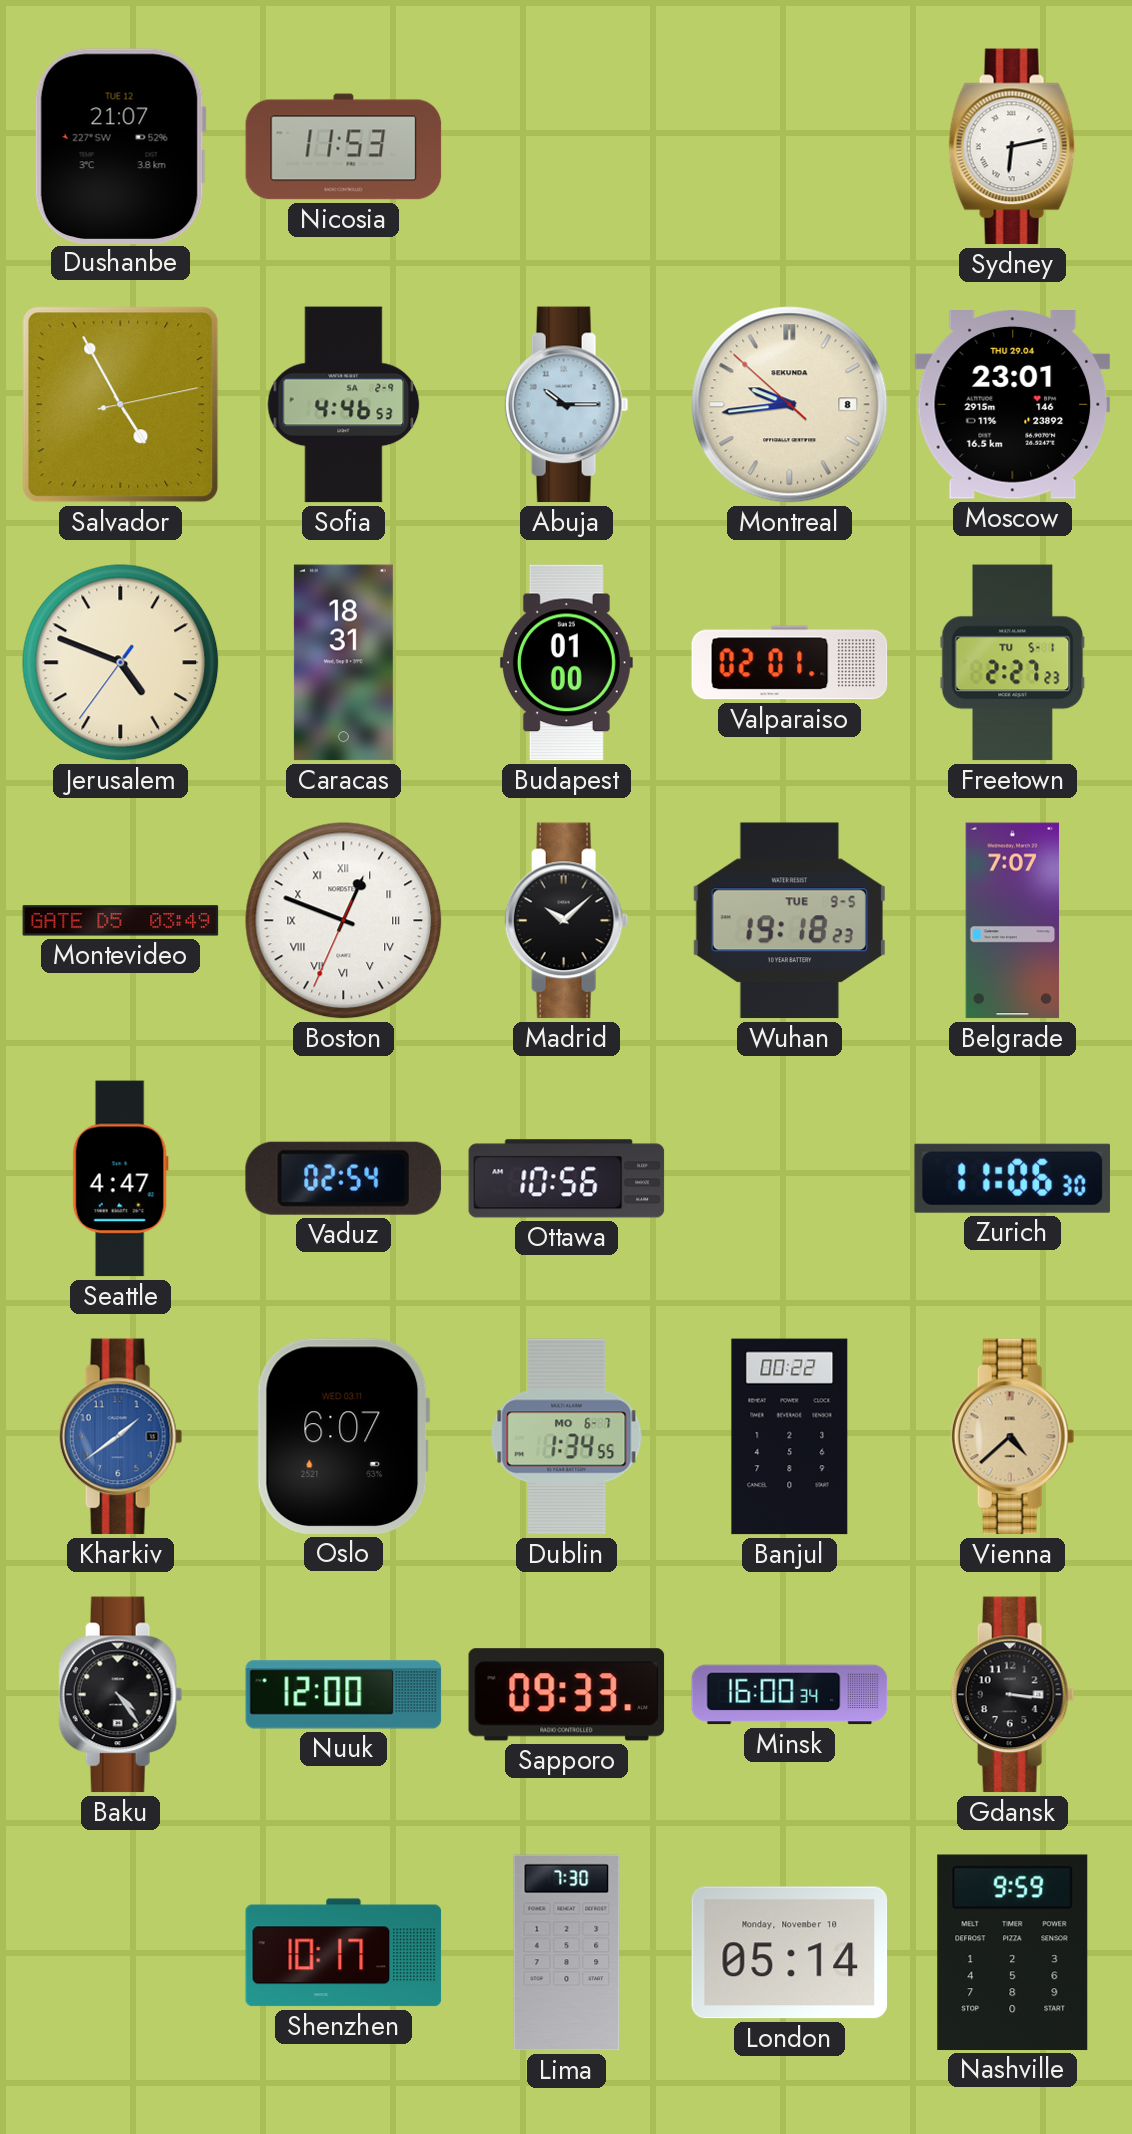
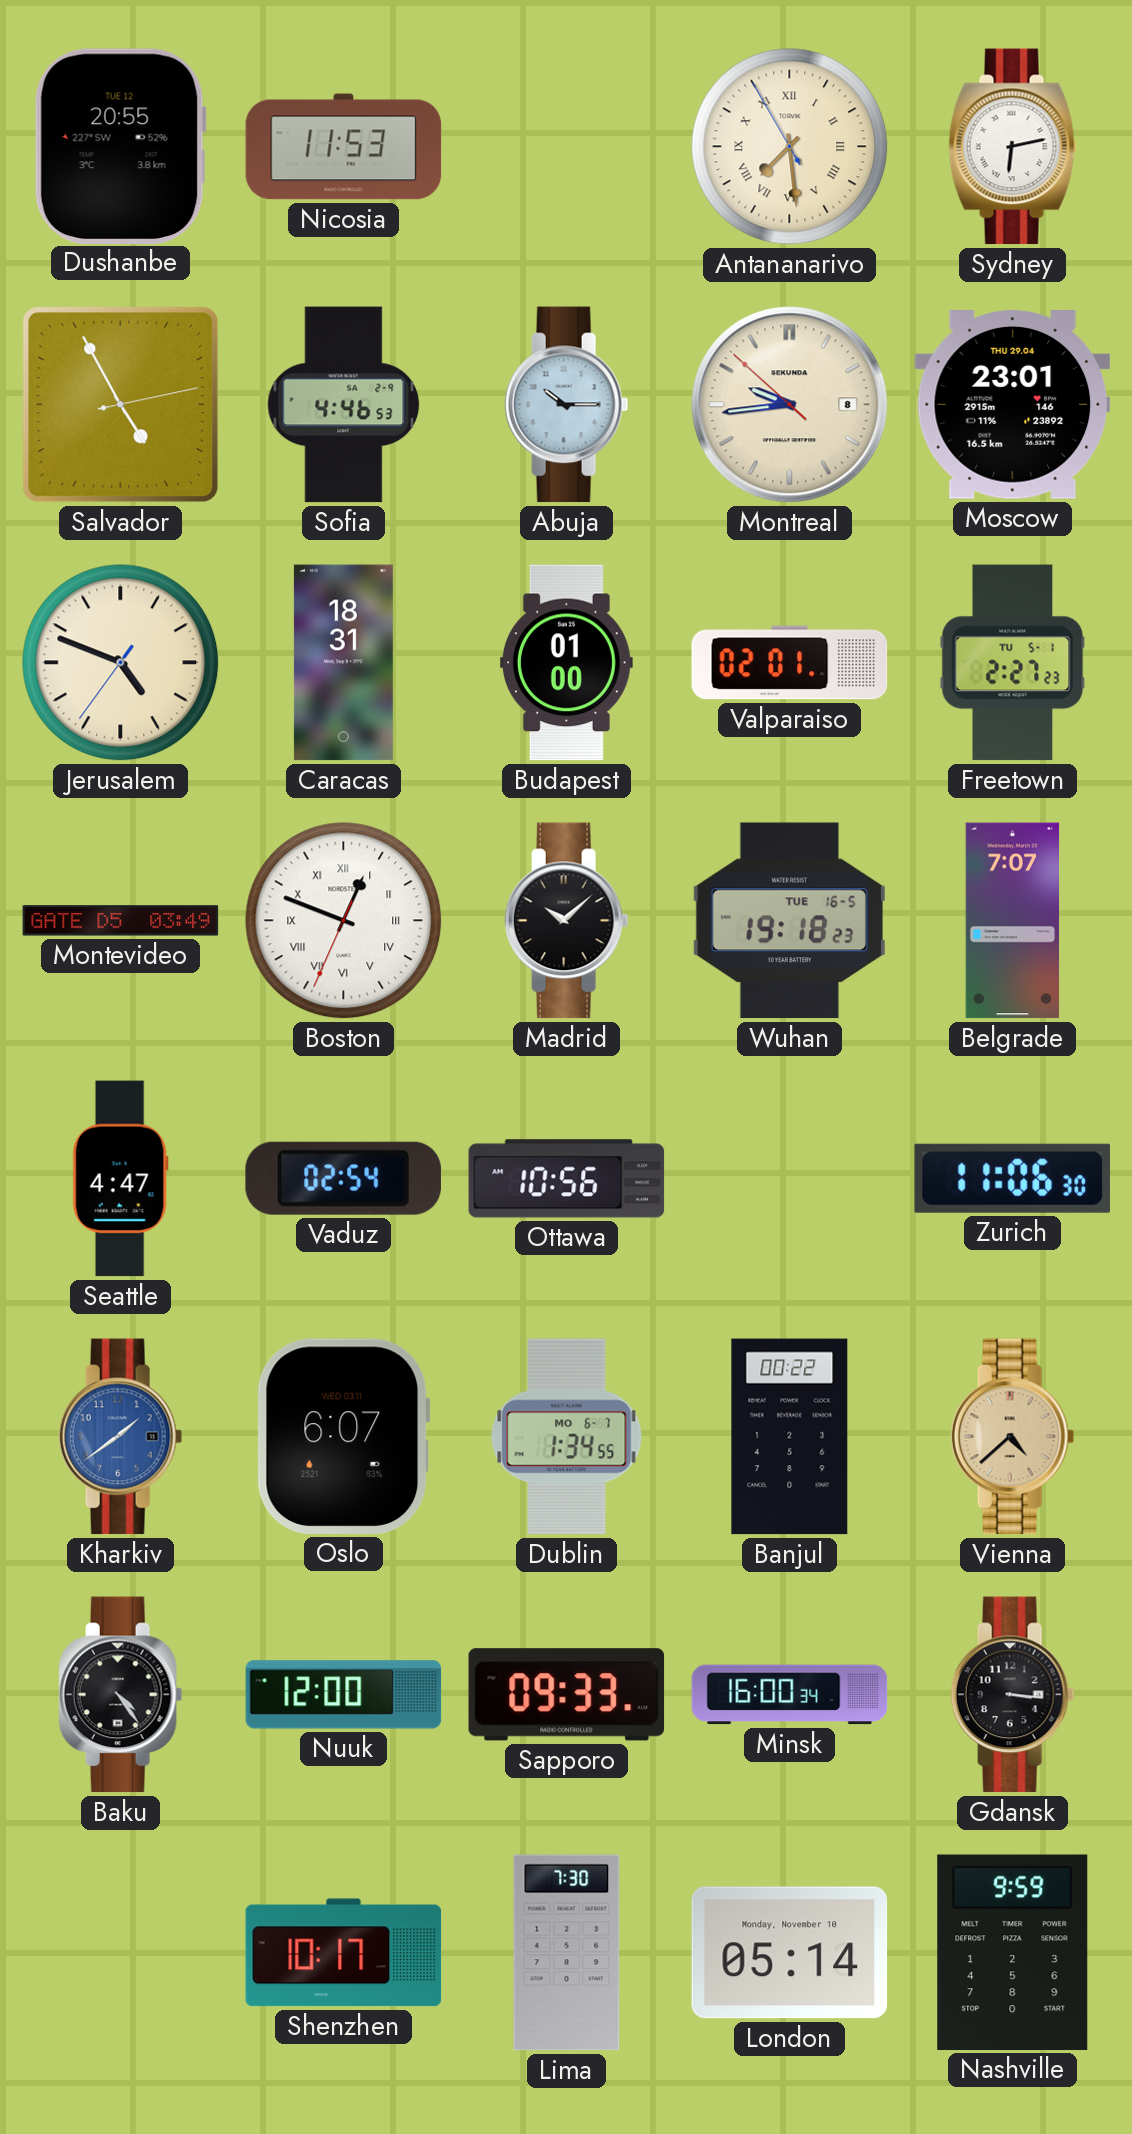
Dushanbe: 21:07 -> 20:55
Antananarivo: none -> 7:28
Wuhan date: TUE 9-5 -> TUE 16-5
